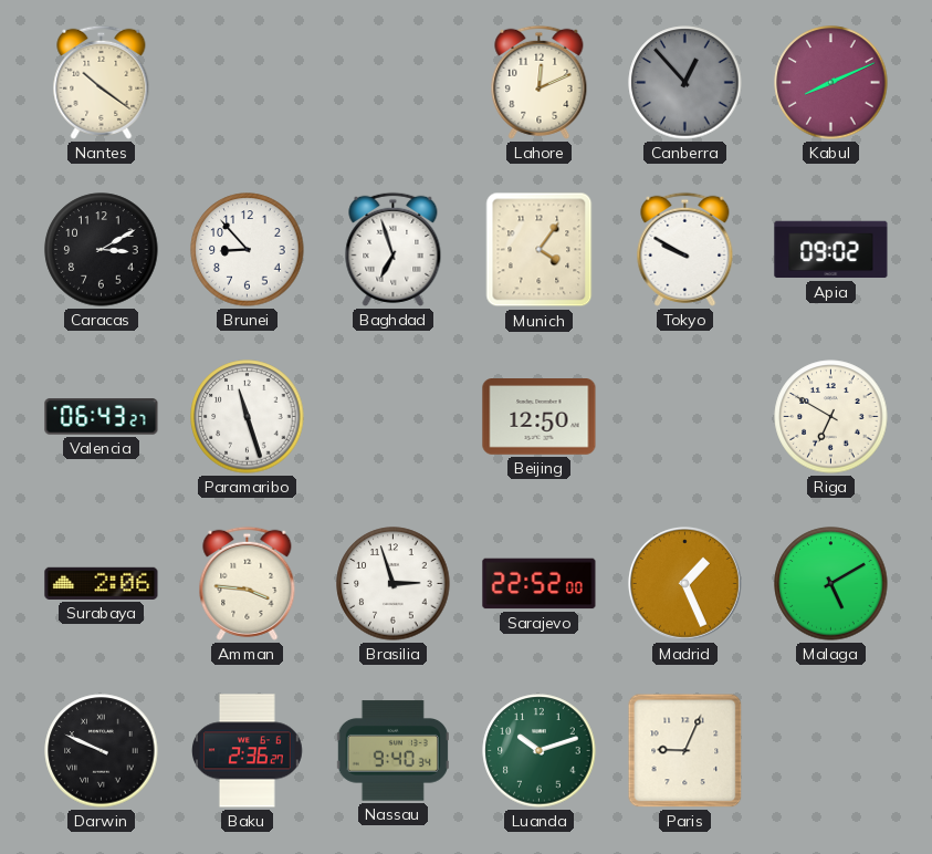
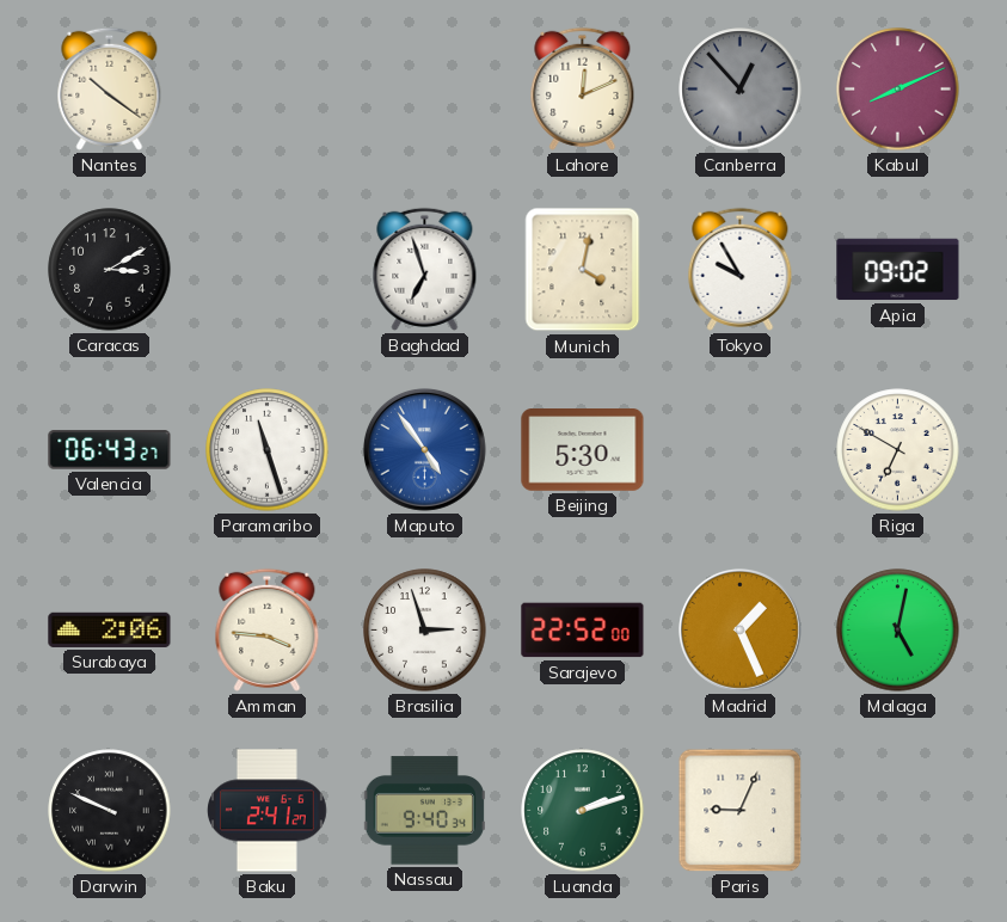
Brunei: 8:53 -> none
Munich: 4:06 -> 4:02
Tokyo: 9:50 -> 9:55
Maputo: none -> 4:54
Beijing: 12:50 -> 5:30
Malaga: 5:10 -> 5:02
Baku: 2:36 -> 2:41
Luanda: 10:12 -> 2:12
